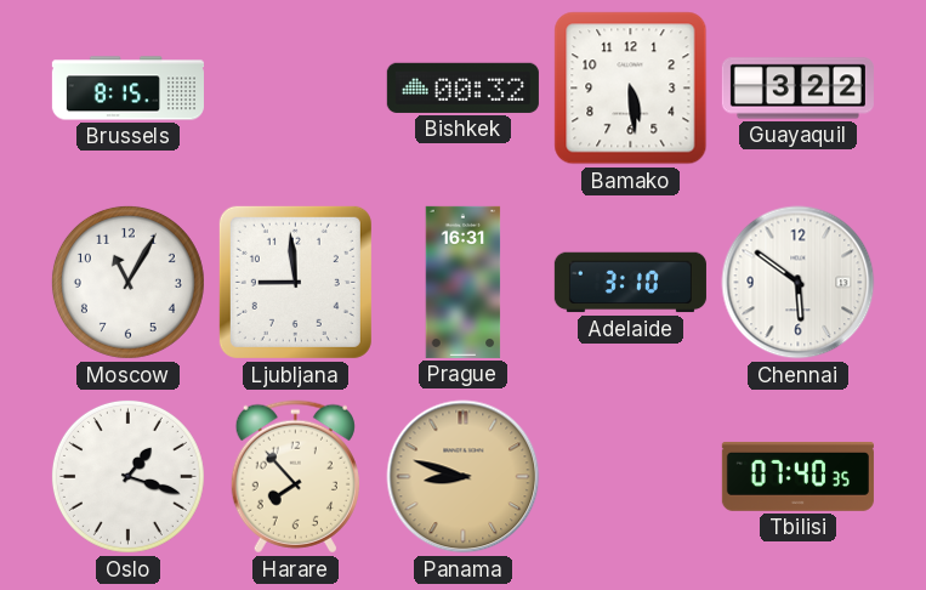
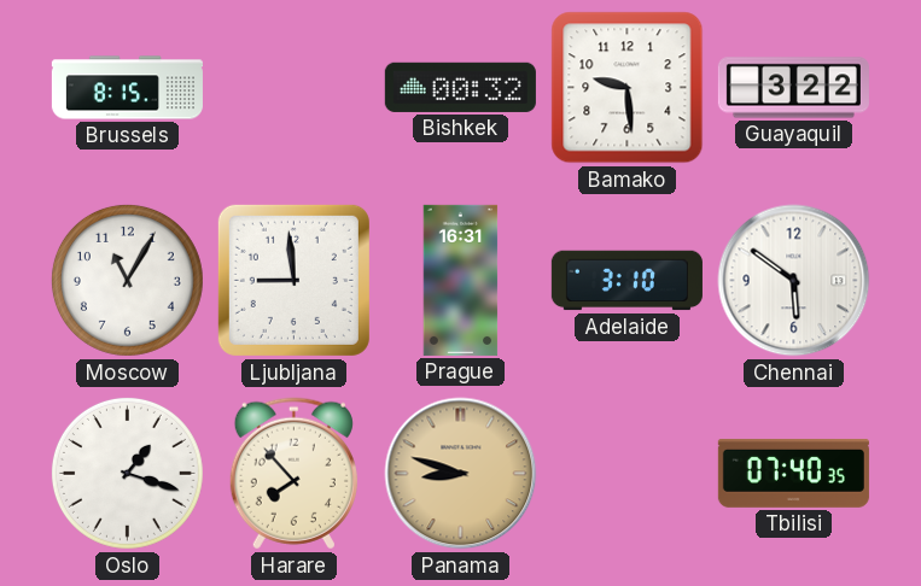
Bamako: 5:29 -> 9:29
